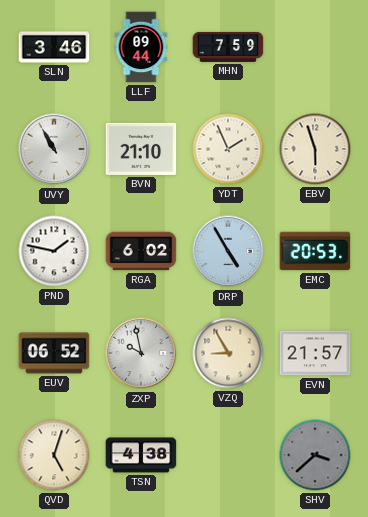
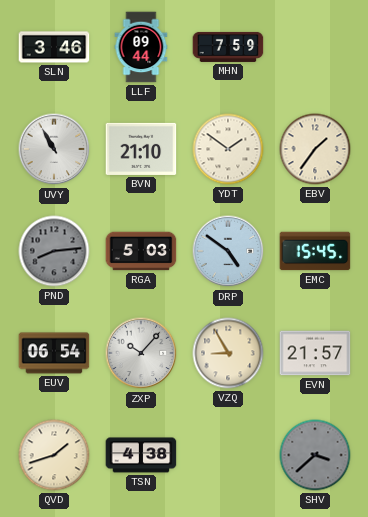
YDT: 1:56 -> 1:51
EBV: 5:57 -> 1:36
PND: 1:47 -> 8:14
PND dial: white -> grey
RGA: 6:02 -> 5:03
DRP: 4:55 -> 4:51
EMC: 20:53 -> 15:45
EUV: 06:52 -> 06:54
ZXP: 9:58 -> 10:07
QVD: 5:03 -> 1:42
